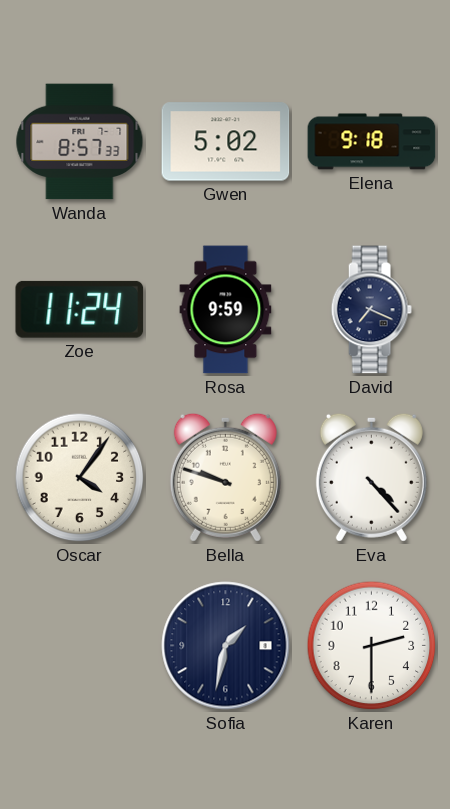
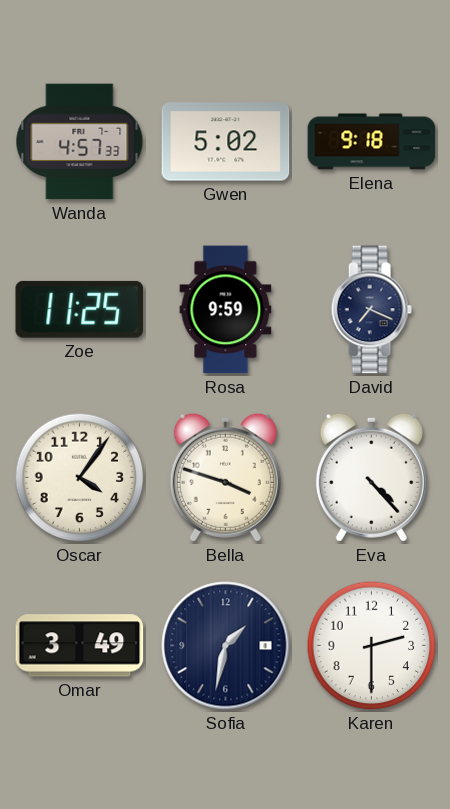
Wanda: 8:57 -> 4:57
Zoe: 11:24 -> 11:25
Bella: 9:48 -> 3:48
Omar: none -> 3:49
